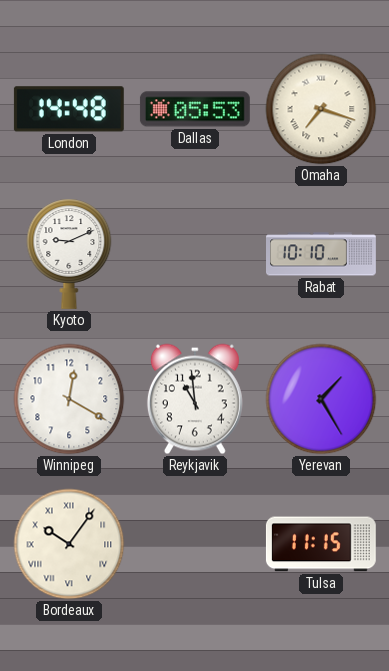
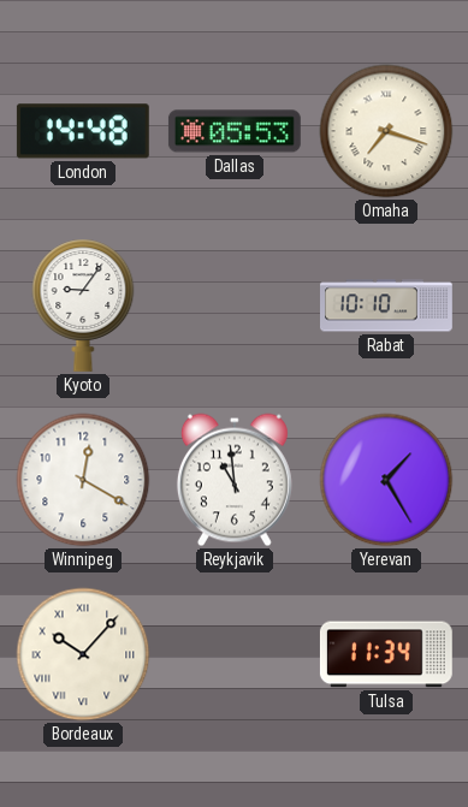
Kyoto: 9:11 -> 9:06
Bordeaux: 10:06 -> 10:07
Tulsa: 11:15 -> 11:34
